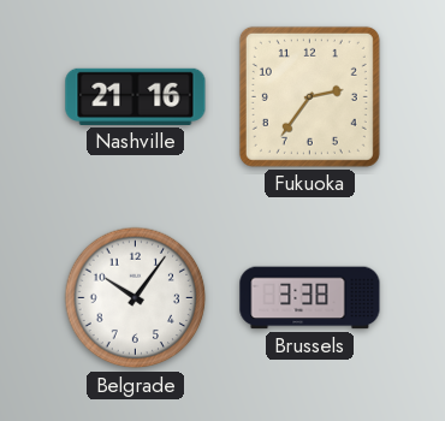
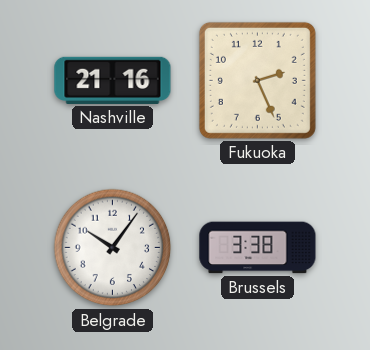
Fukuoka: 2:36 -> 2:26
